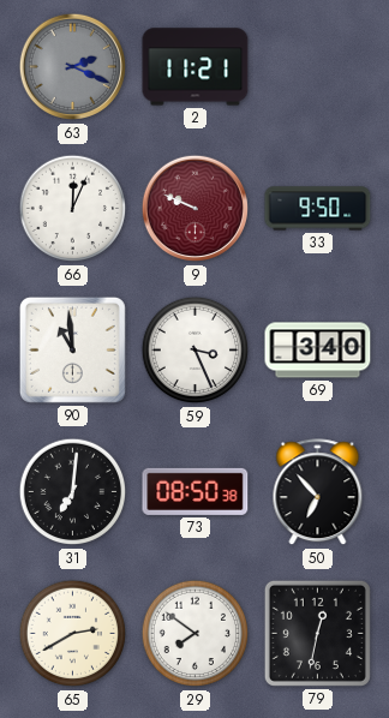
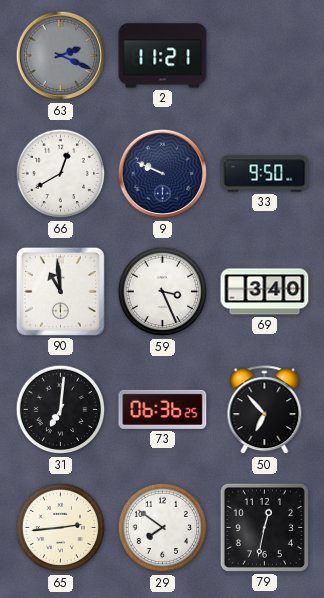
66: 12:04 -> 12:40
9 dial: burgundy -> navy
73: 08:50 -> 06:36
65: 2:40 -> 2:44
